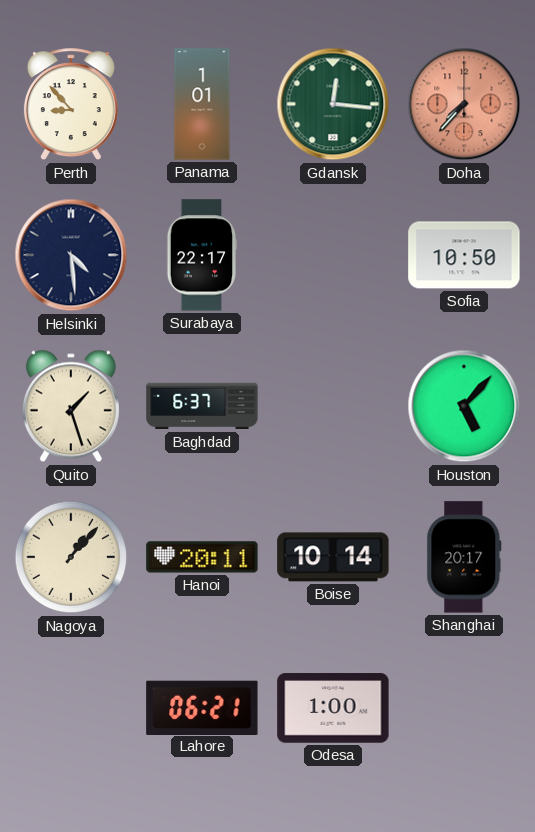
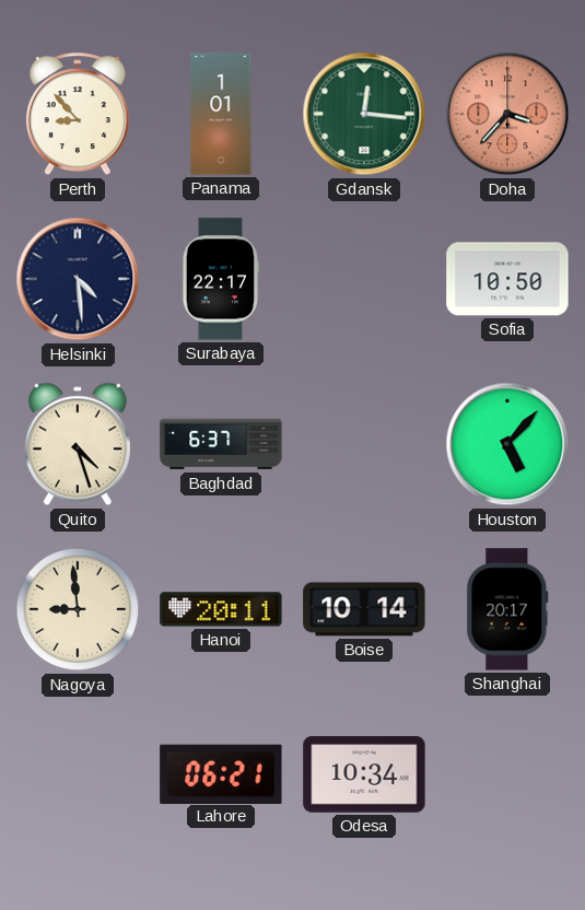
Doha: 7:37 -> 3:37
Quito: 1:27 -> 4:27
Nagoya: 1:07 -> 8:59
Odesa: 1:00 -> 10:34
